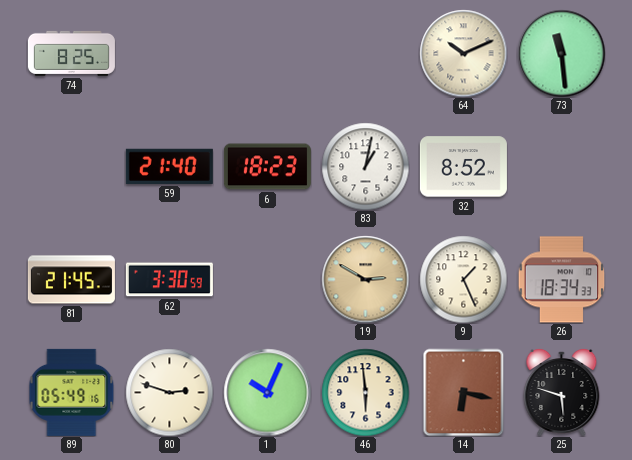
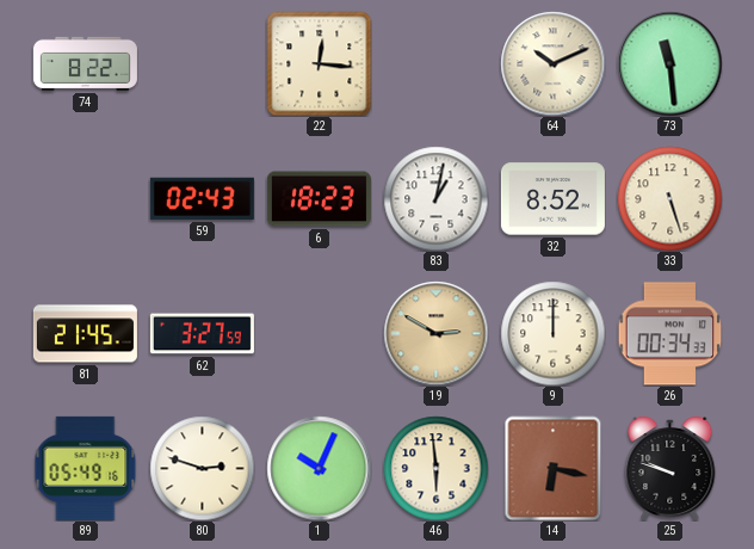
74: 8:25 -> 8:22
22: none -> 12:16
59: 21:40 -> 02:43
33: none -> 5:27
62: 3:30 -> 3:27
9: 1:26 -> 12:00
26: 18:34 -> 00:34
25: 5:48 -> 9:48
